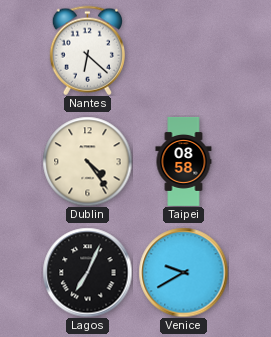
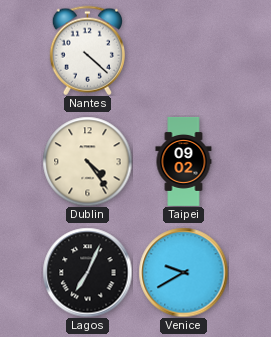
Nantes: 6:22 -> 4:22
Taipei: 08:58 -> 09:02
